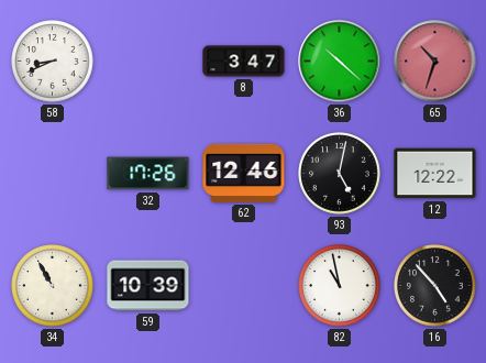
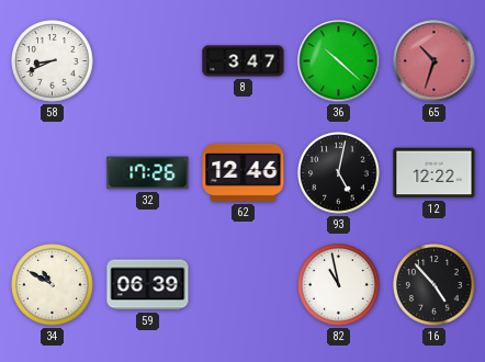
34: 10:55 -> 10:50
59: 10:39 -> 06:39
